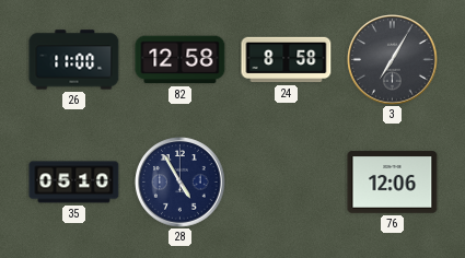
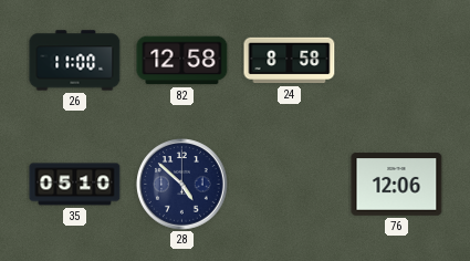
3: 7:05 -> none
28: 4:55 -> 4:52
